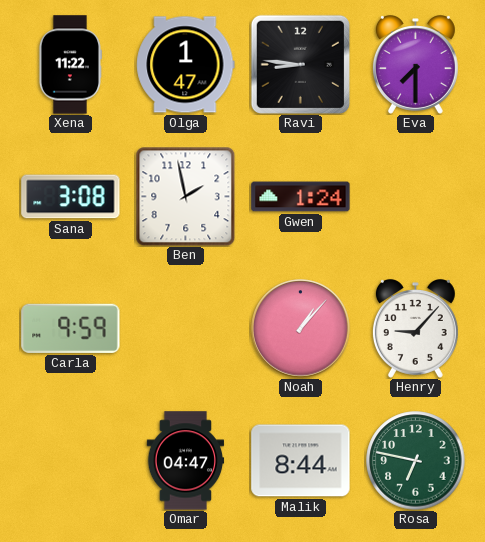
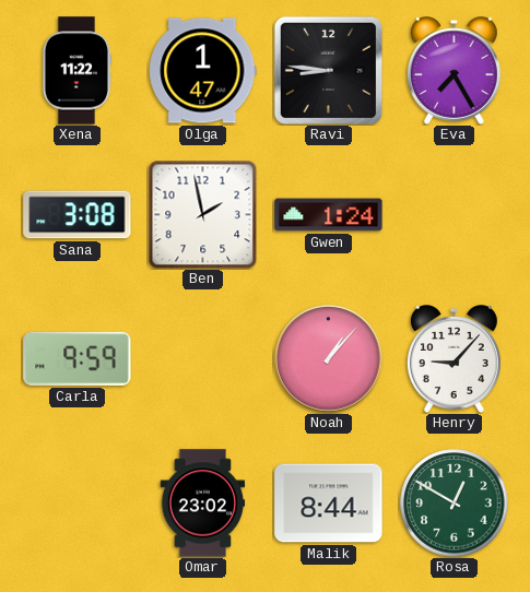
Eva: 7:30 -> 7:25
Omar: 04:47 -> 23:02
Rosa: 6:47 -> 12:50
